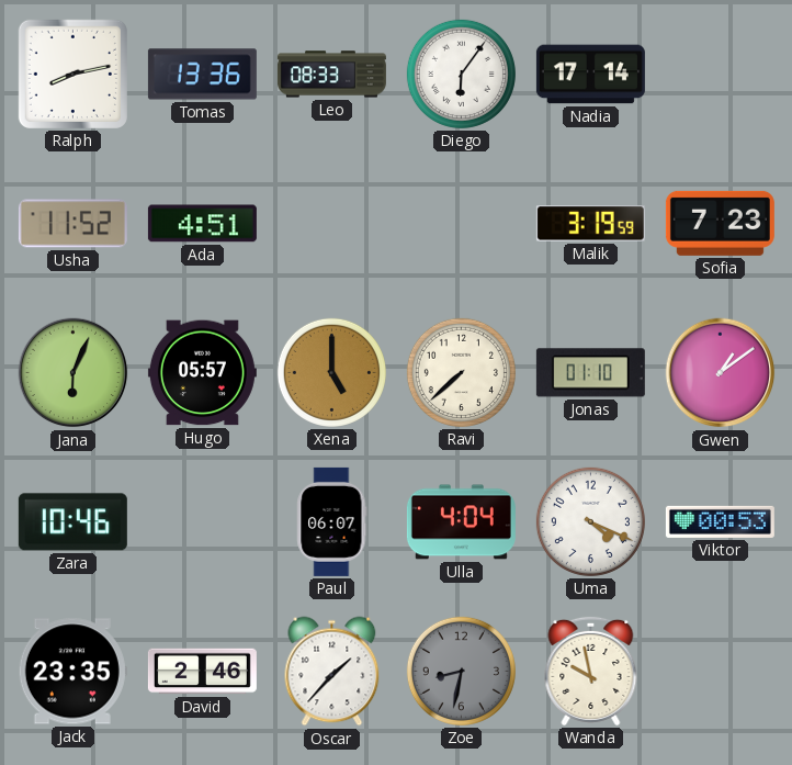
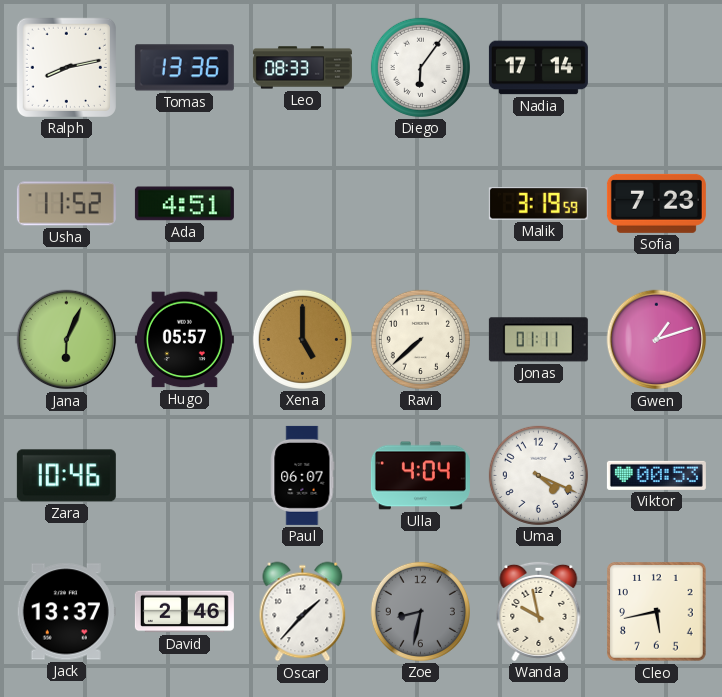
Jonas: 01:10 -> 01:11
Gwen: 1:09 -> 1:12
Jack: 23:35 -> 13:37
Cleo: none -> 5:43
